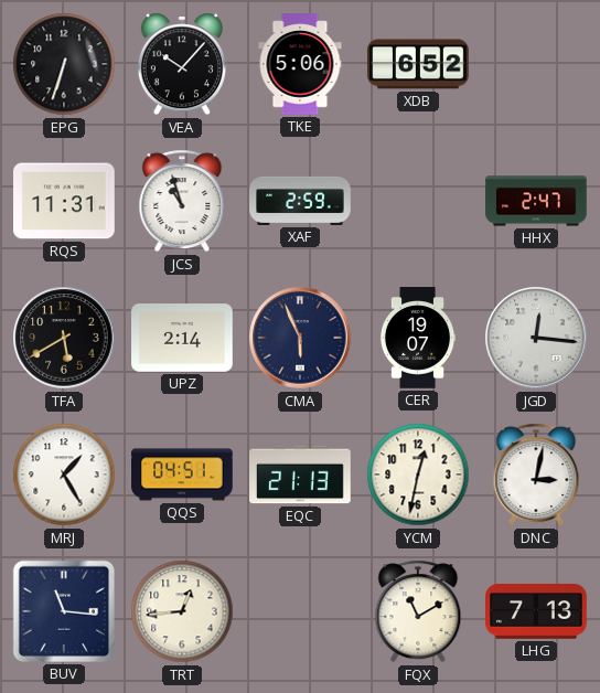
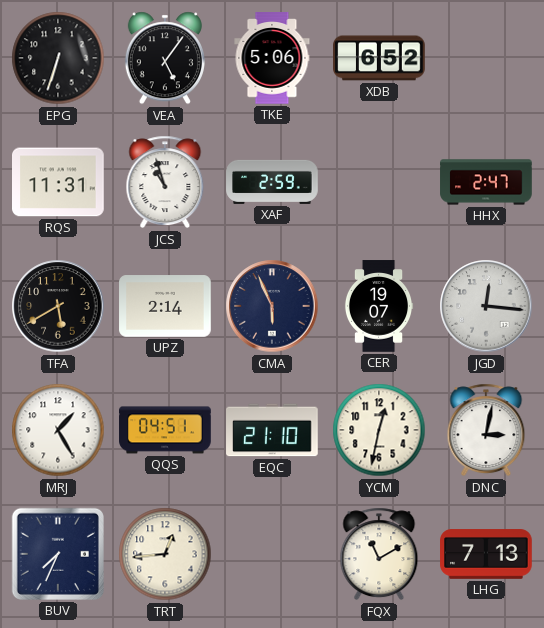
VEA: 10:07 -> 5:06
EQC: 21:13 -> 21:10
BUV: 11:16 -> 7:34
